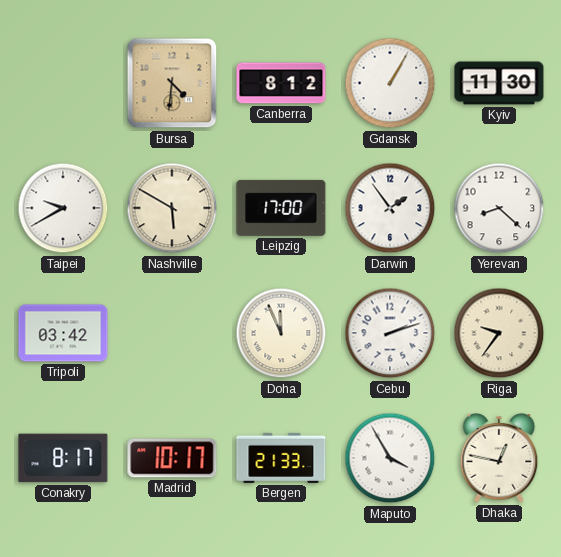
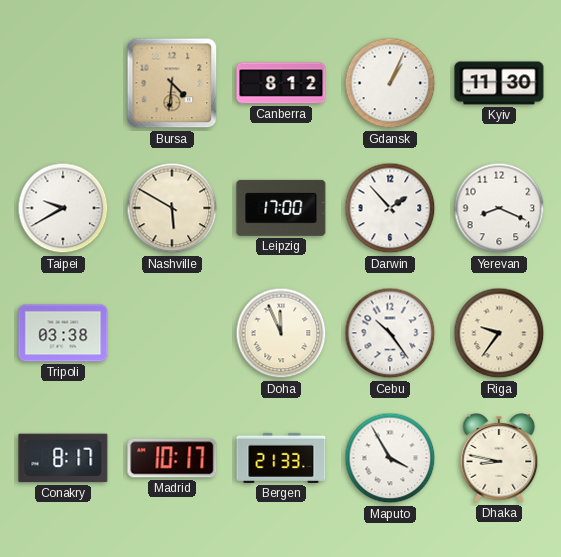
Gdansk: 1:05 -> 1:04
Darwin: 1:54 -> 1:53
Yerevan: 8:22 -> 8:19
Tripoli: 03:42 -> 03:38
Cebu: 2:12 -> 10:24
Dhaka: 12:47 -> 8:47
